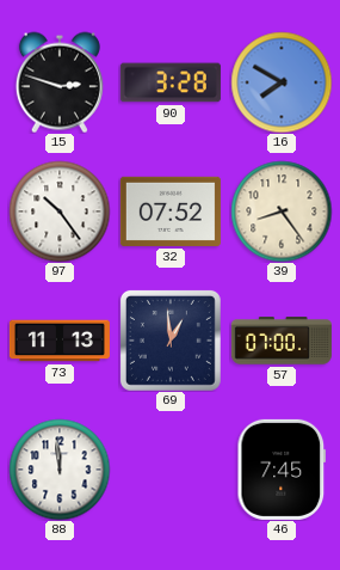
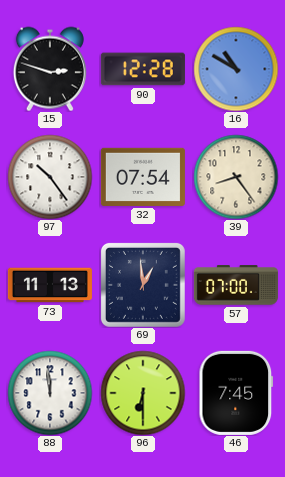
90: 3:28 -> 12:28
16: 7:50 -> 10:50
32: 07:52 -> 07:54
96: none -> 6:30
